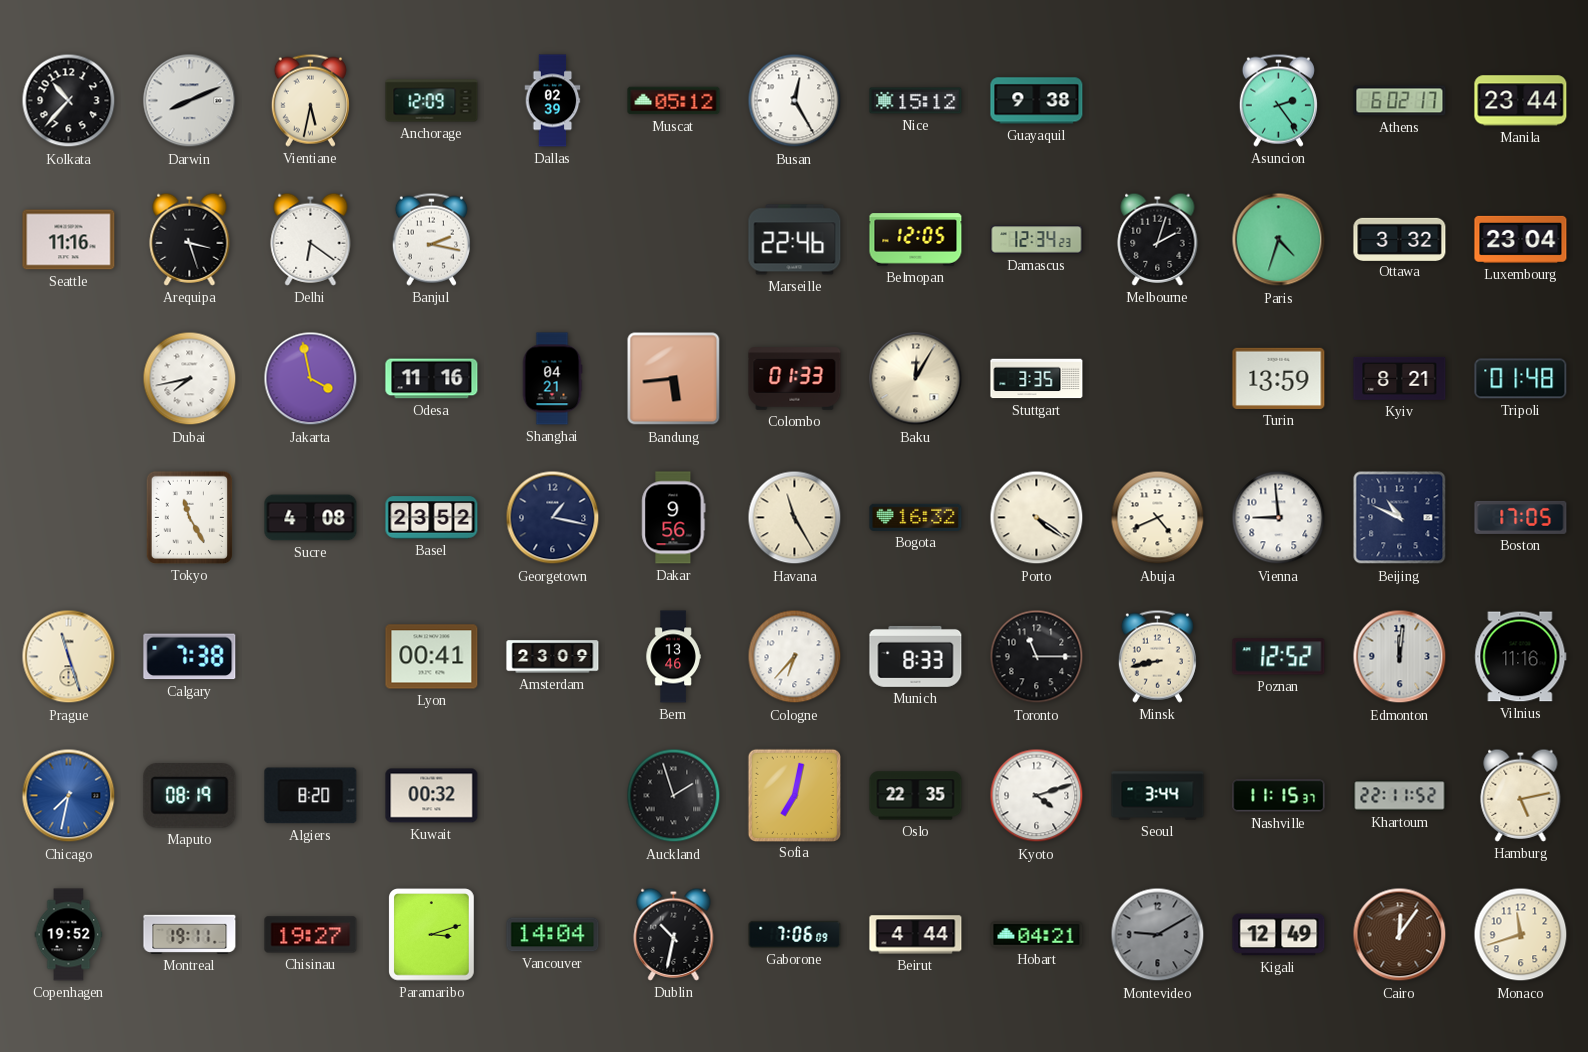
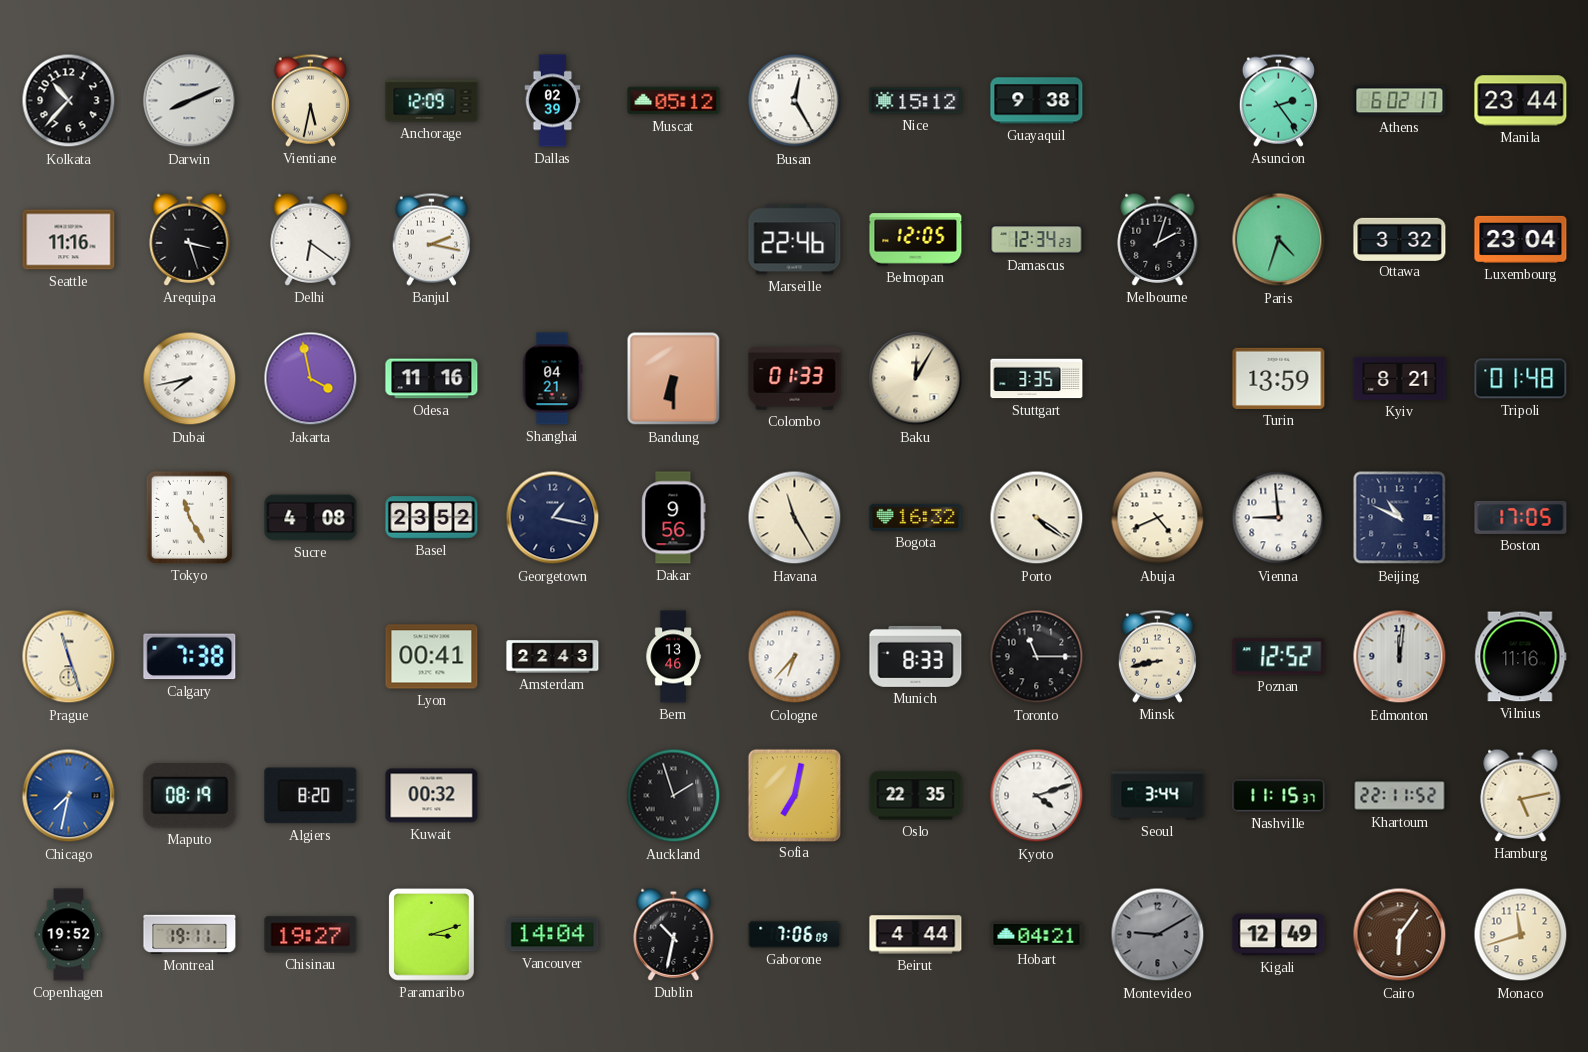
Bandung: 5:44 -> 6:30
Amsterdam: 23:09 -> 22:43
Cairo: 12:06 -> 6:06
